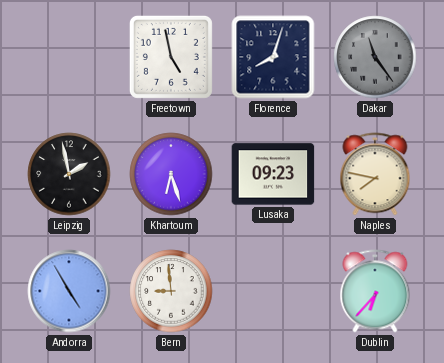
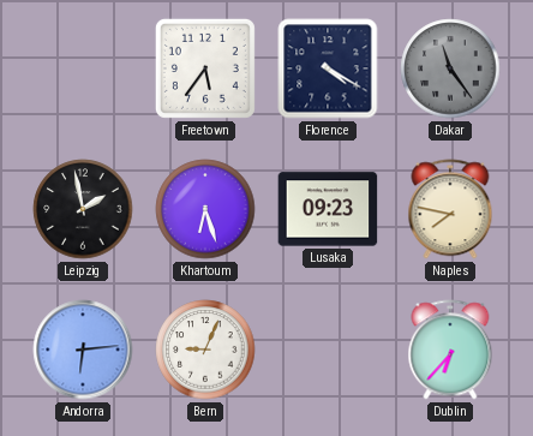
Freetown: 4:58 -> 5:36
Florence: 8:03 -> 4:20
Andorra: 4:55 -> 6:14
Bern: 8:59 -> 9:04
